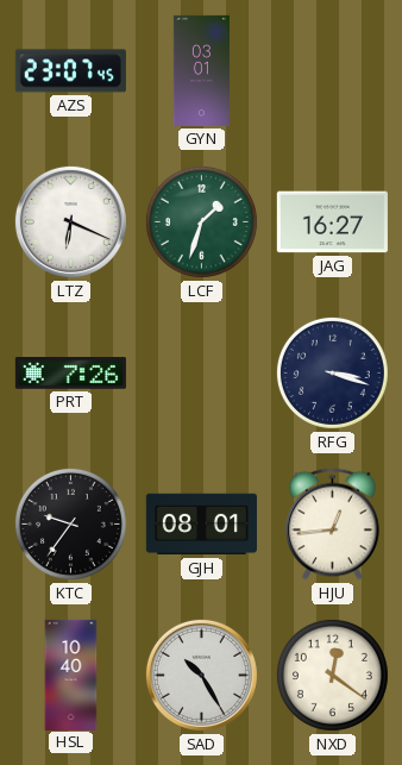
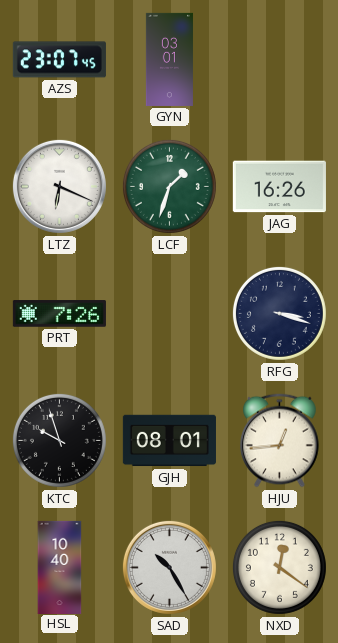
JAG: 16:27 -> 16:26
KTC: 9:36 -> 9:57
